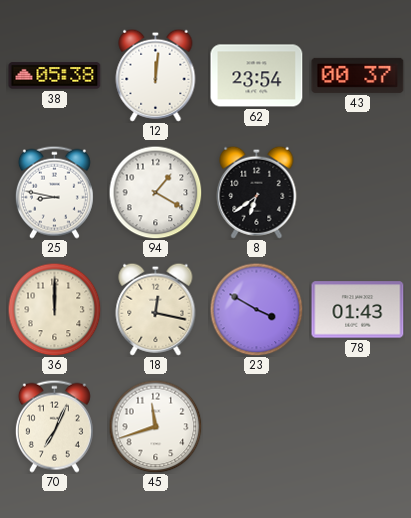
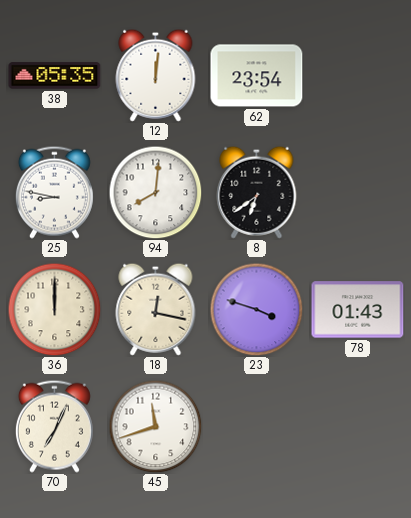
38: 05:38 -> 05:35
43: 00:37 -> none
94: 1:20 -> 8:01
23: 3:50 -> 3:48
